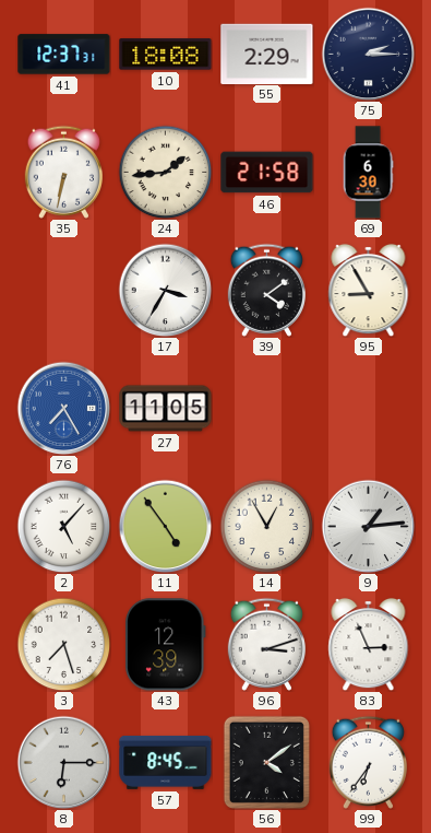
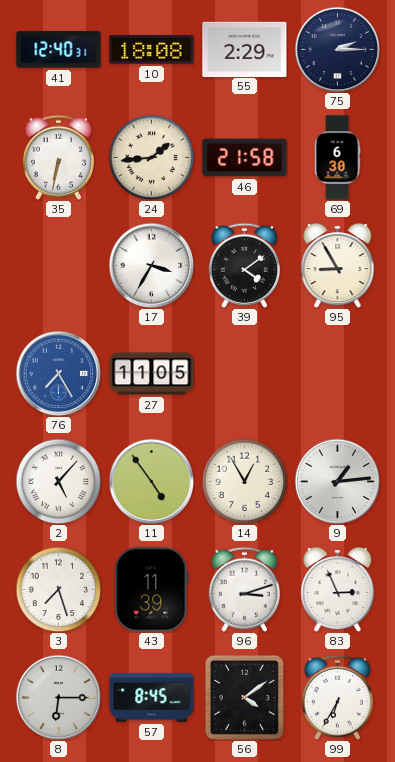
41: 12:37 -> 12:40
43: 12:39 -> 11:39
99: 6:36 -> 6:35
